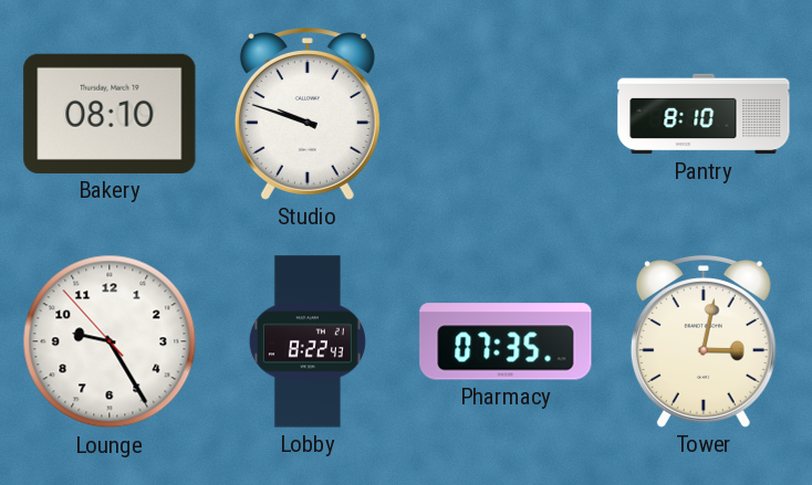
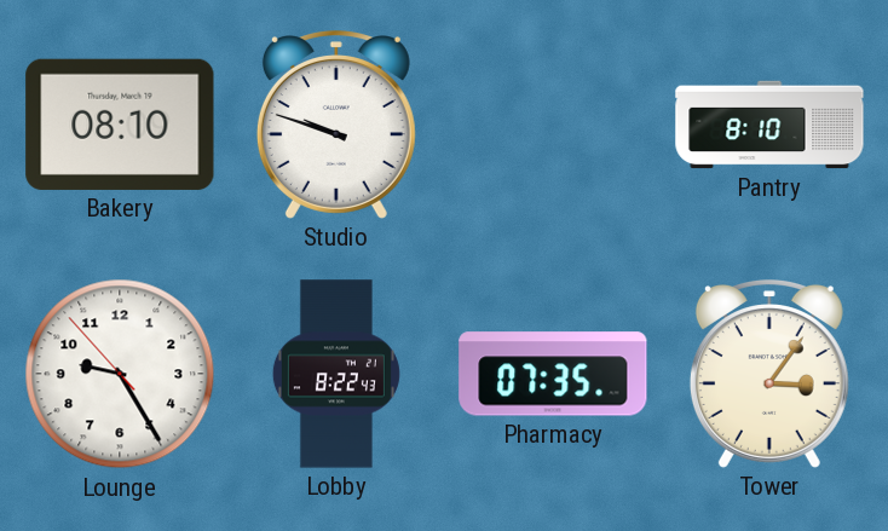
Tower: 3:02 -> 3:06
